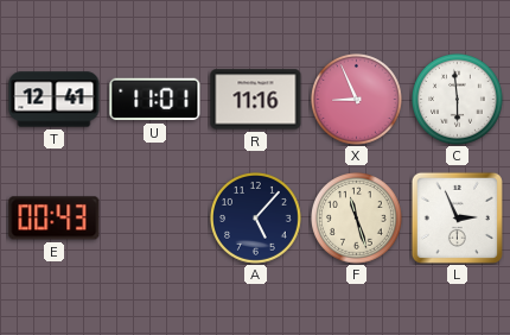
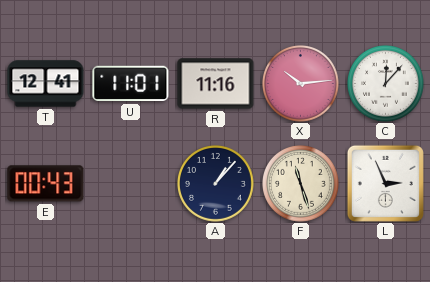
X: 8:56 -> 10:14
C: 5:59 -> 12:07
A: 5:07 -> 1:07
